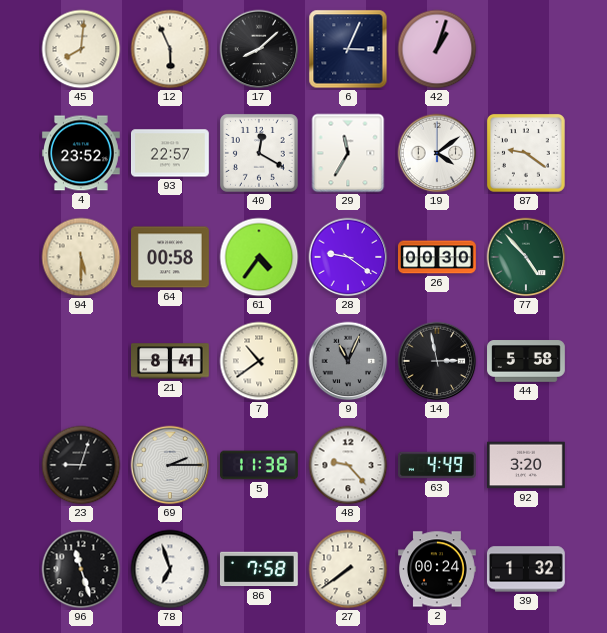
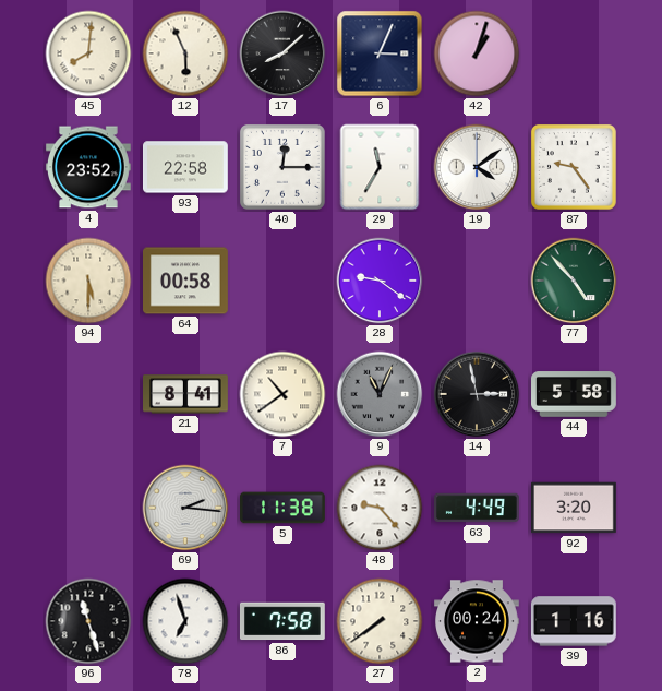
93: 22:57 -> 22:58
40: 12:20 -> 12:15
87: 9:21 -> 9:24
61: 4:36 -> none
26: 00:30 -> none
23: 9:03 -> none
69: 2:15 -> 2:16
39: 1:32 -> 1:16
